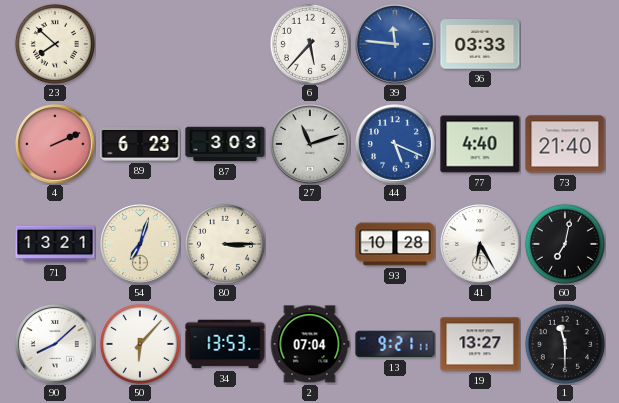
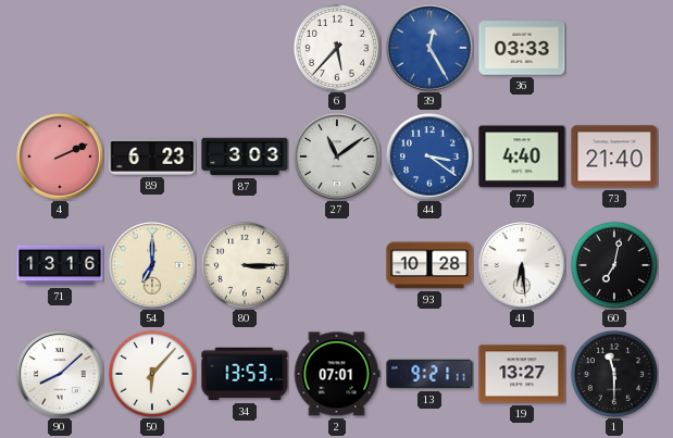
23: 7:52 -> none
39: 11:46 -> 12:25
27: 11:12 -> 11:09
44: 5:19 -> 3:21
71: 13:21 -> 13:16
54: 7:03 -> 7:00
41: 6:25 -> 6:29
2: 07:04 -> 07:01
